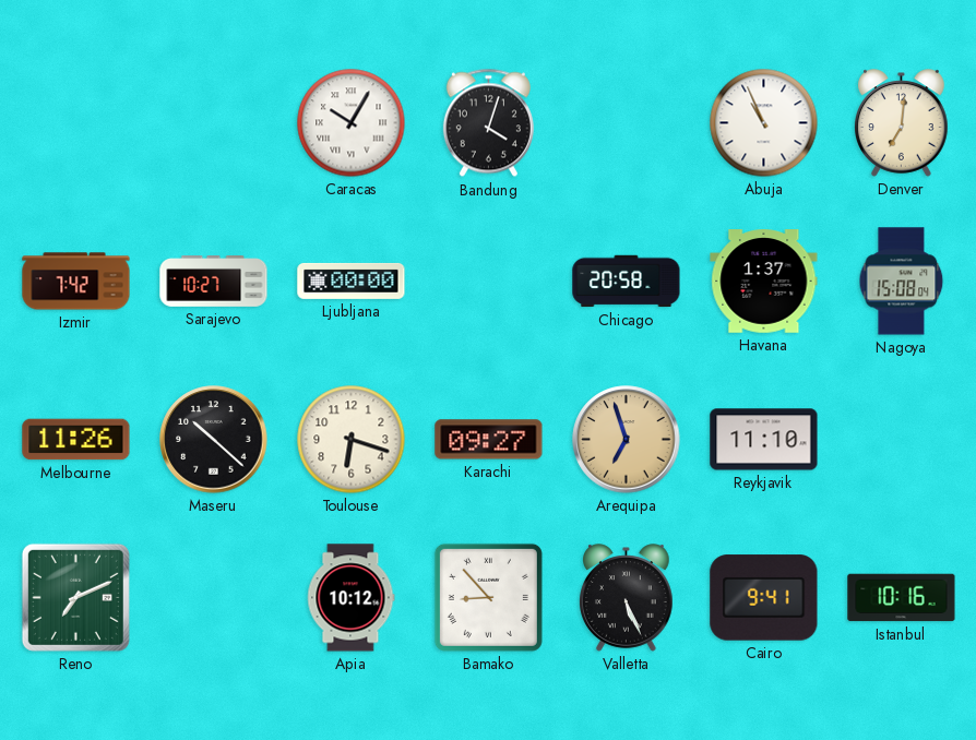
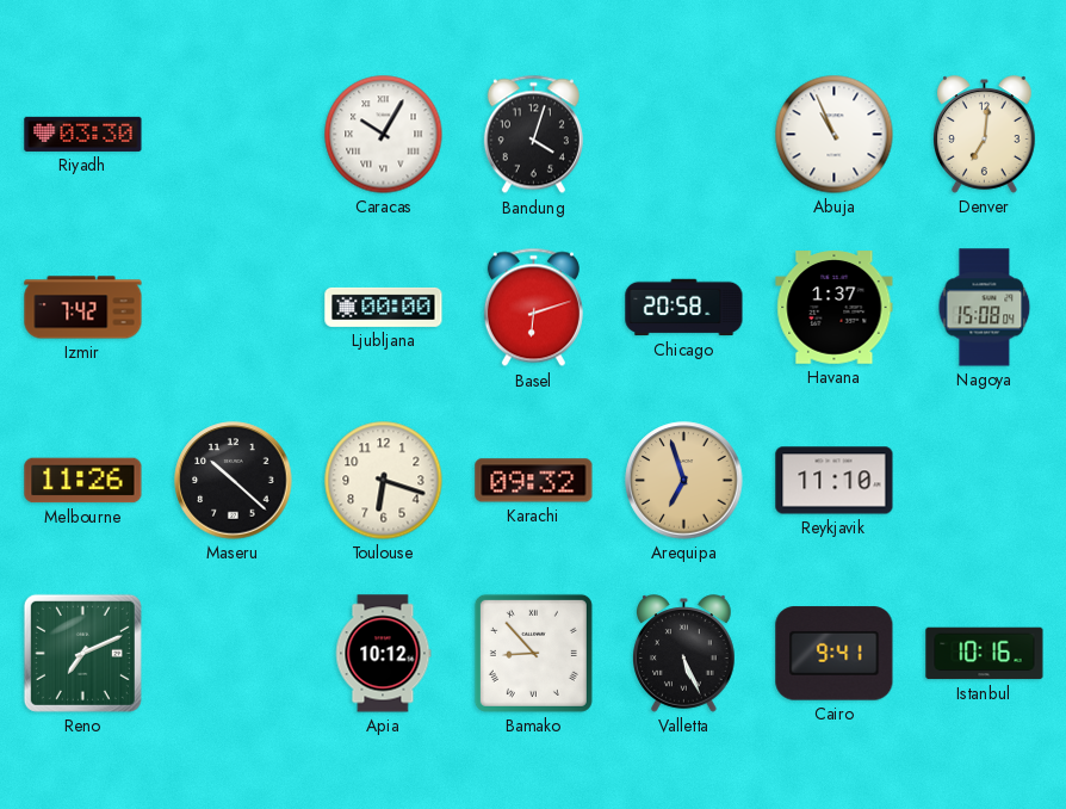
Riyadh: none -> 03:30
Sarajevo: 10:27 -> none
Basel: none -> 6:12
Karachi: 09:27 -> 09:32
